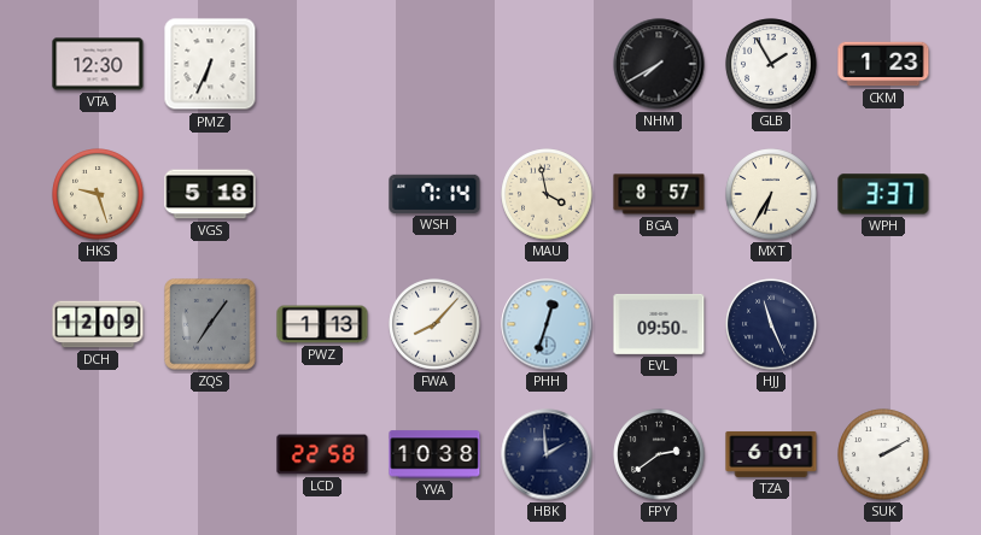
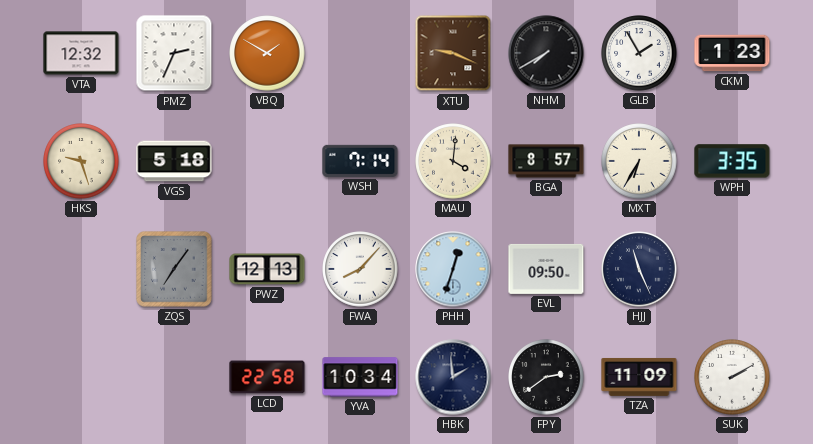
VTA: 12:30 -> 12:32
PMZ: 6:34 -> 2:34
VBQ: none -> 1:50
XTU: none -> 9:19
MAU: 3:58 -> 4:01
WPH: 3:37 -> 3:35
DCH: 12:09 -> none
PWZ: 1:13 -> 12:13
YVA: 10:38 -> 10:34
TZA: 6:01 -> 11:09
